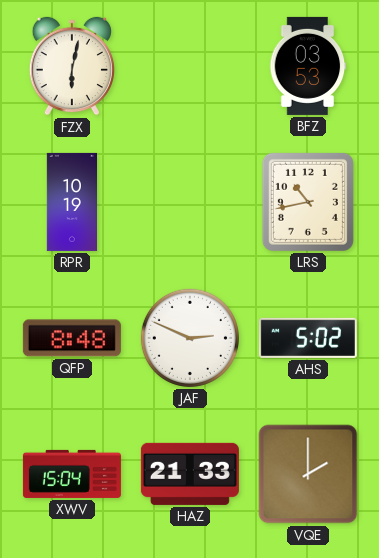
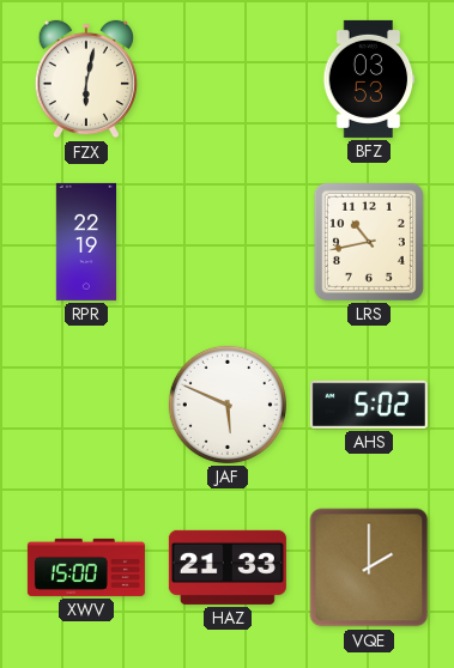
RPR: 10:19 -> 22:19
QFP: 8:48 -> none
JAF: 2:49 -> 5:49
XWV: 15:04 -> 15:00
